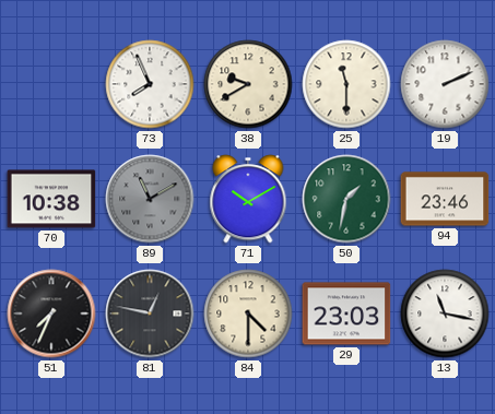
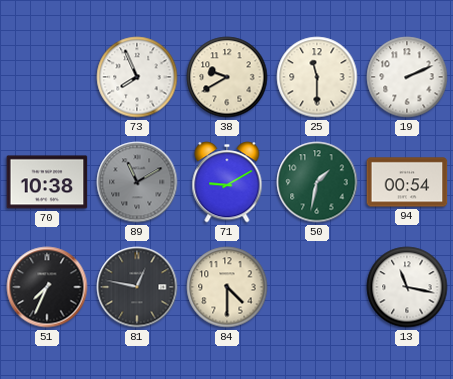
71: 10:10 -> 9:10
94: 23:46 -> 00:54
29: 23:03 -> none
